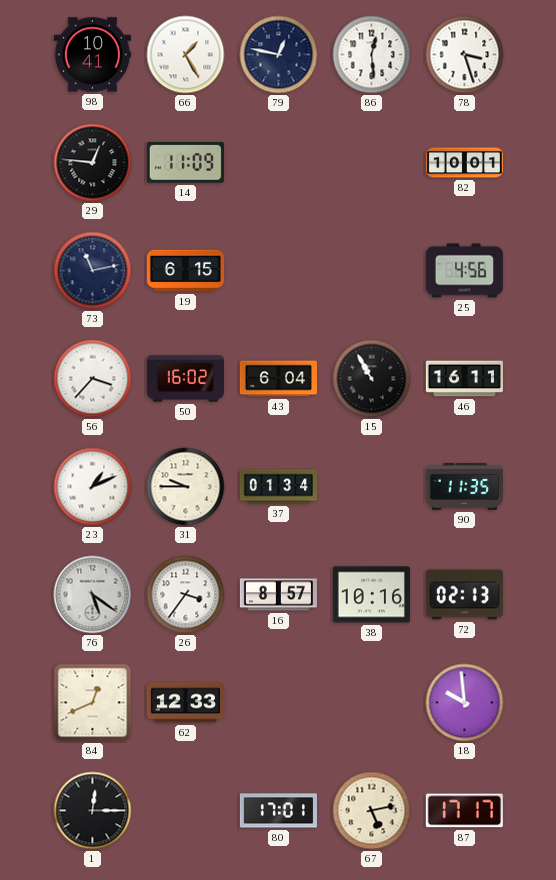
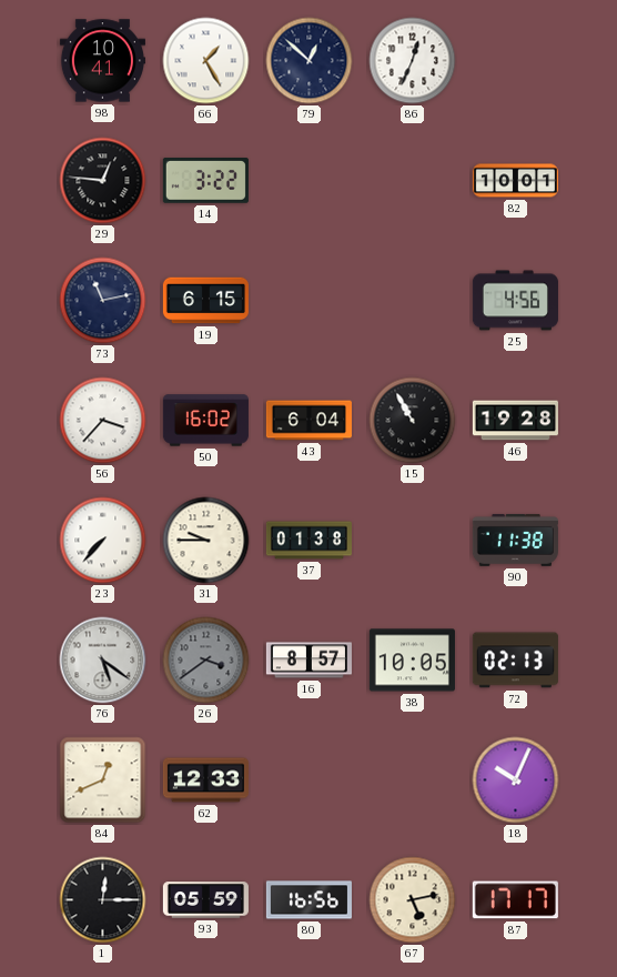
79: 12:47 -> 12:52
86: 12:29 -> 12:34
78: 3:27 -> none
14: 11:09 -> 3:22
46: 16:11 -> 19:28
23: 1:11 -> 7:37
37: 01:34 -> 01:38
90: 11:35 -> 11:38
26: 3:36 -> 3:39
26 dial: white -> grey
38: 10:16 -> 10:05
18: 9:59 -> 10:04
93: none -> 05:59
80: 17:01 -> 16:56
